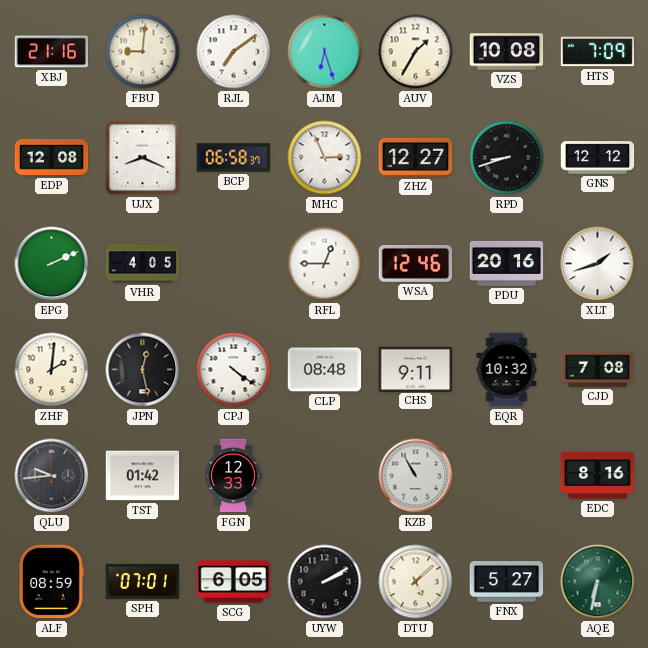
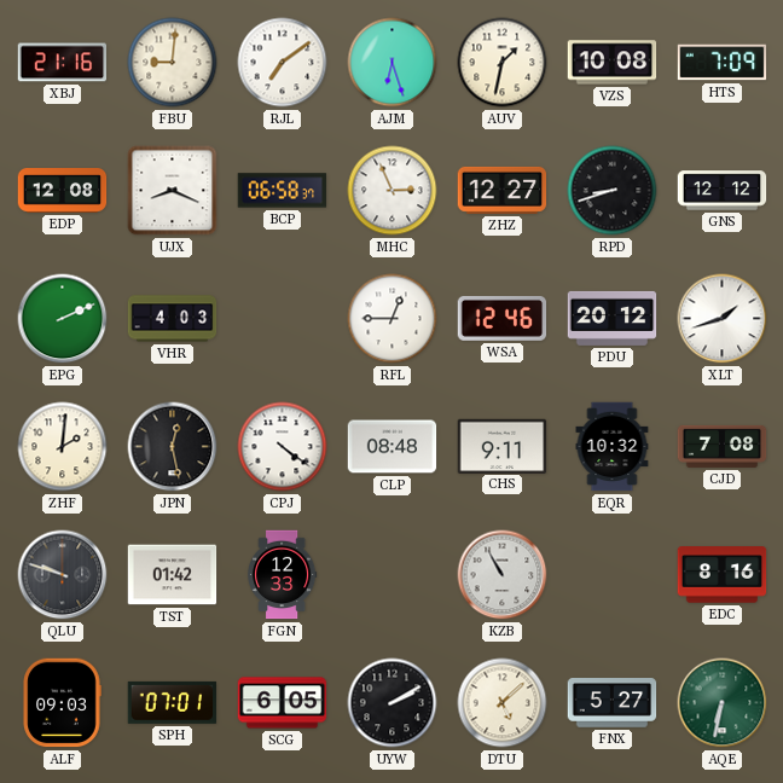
AUV: 1:35 -> 1:32
VHR: 4:05 -> 4:03
PDU: 20:16 -> 20:12
QLU: 9:44 -> 9:48
ALF: 08:59 -> 09:03
